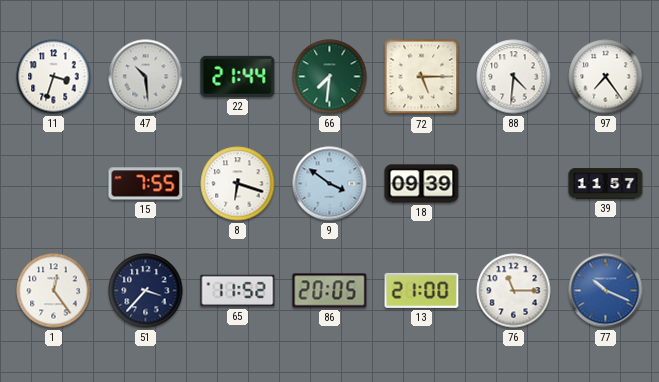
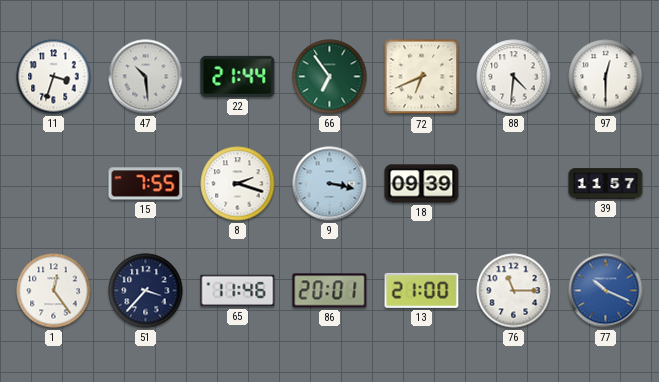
66: 7:31 -> 6:54
72: 5:15 -> 6:41
97: 7:24 -> 12:30
8: 6:18 -> 2:18
9: 3:51 -> 3:17
65: 11:52 -> 11:46
86: 20:05 -> 20:01
